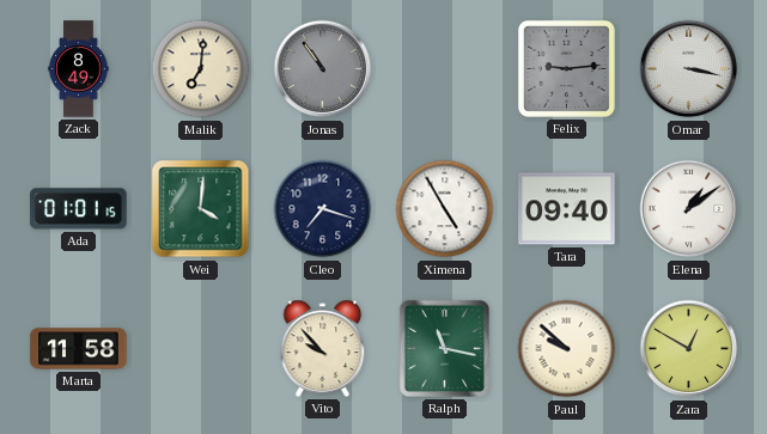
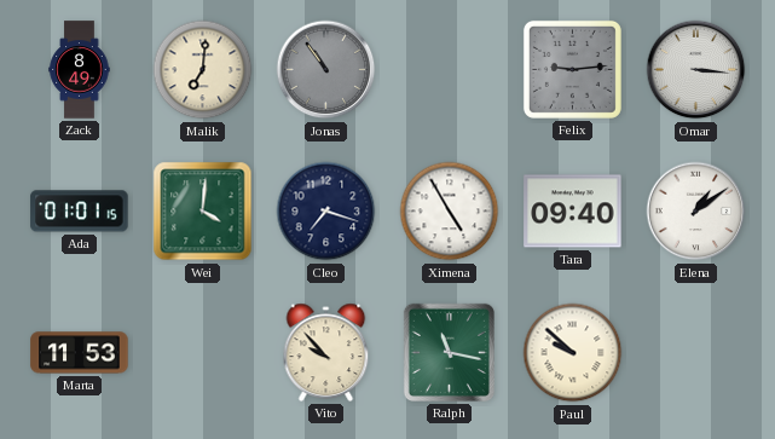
Omar: 3:17 -> 3:16
Marta: 11:58 -> 11:53
Zara: 12:50 -> none
